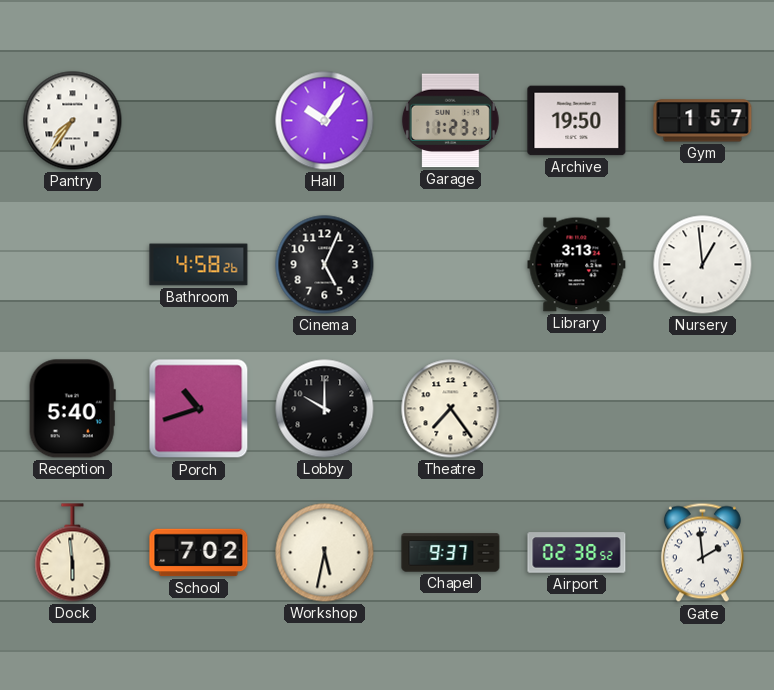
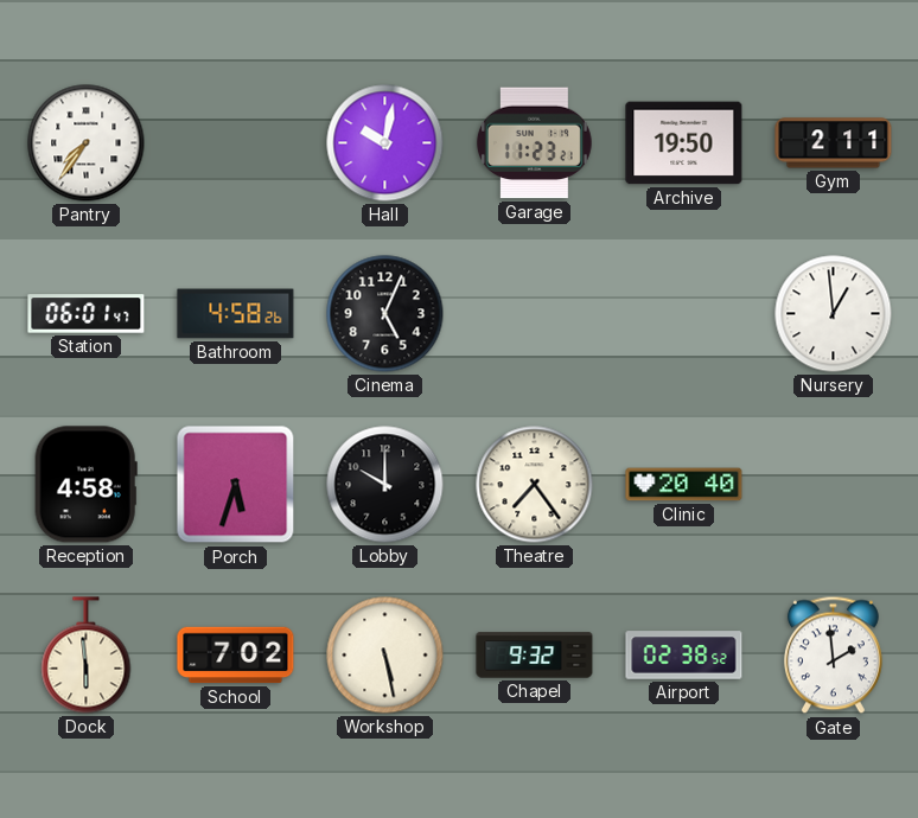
Hall: 10:06 -> 10:02
Gym: 1:57 -> 2:11
Station: none -> 06:01
Library: 3:13 -> none
Reception: 5:40 -> 4:58
Porch: 10:42 -> 5:33
Clinic: none -> 20:40
Workshop: 5:32 -> 5:28
Chapel: 9:37 -> 9:32
